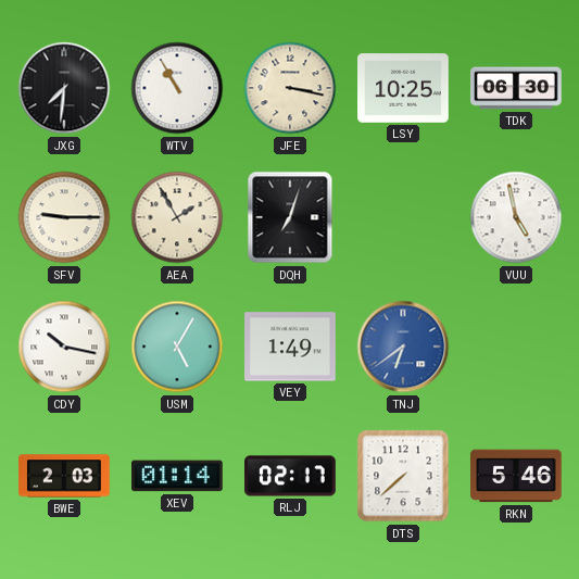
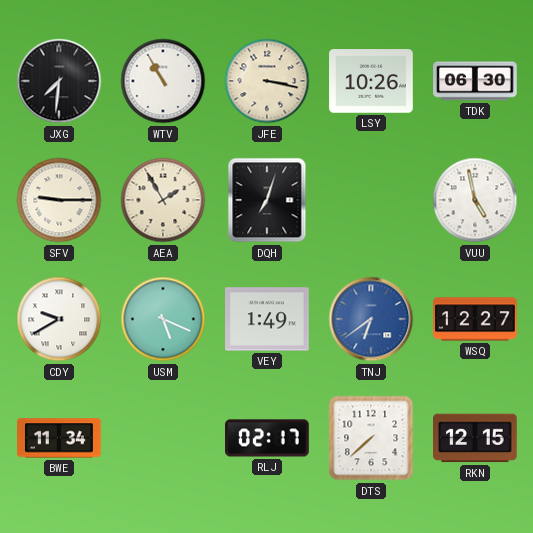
LSY: 10:25 -> 10:26
CDY: 10:17 -> 9:40
USM: 5:05 -> 5:19
WSQ: none -> 12:27
BWE: 2:03 -> 11:34
XEV: 01:14 -> none
RKN: 5:46 -> 12:15
